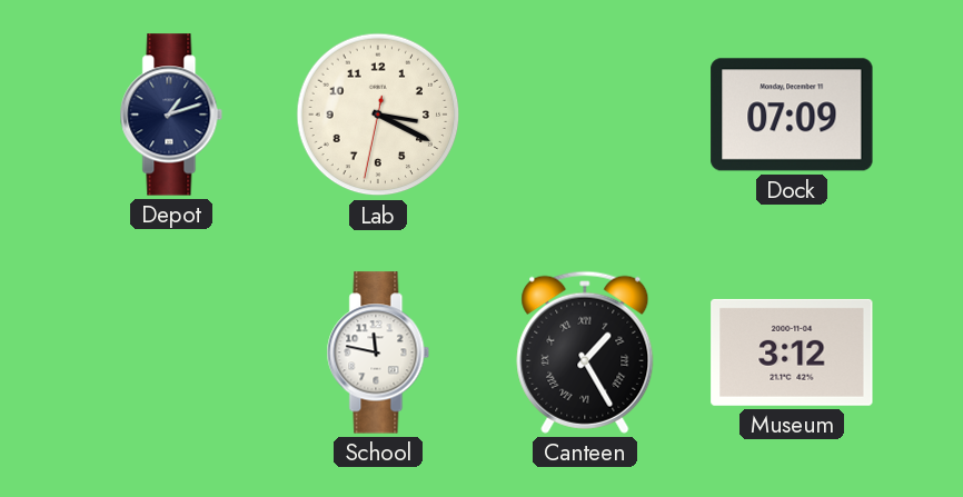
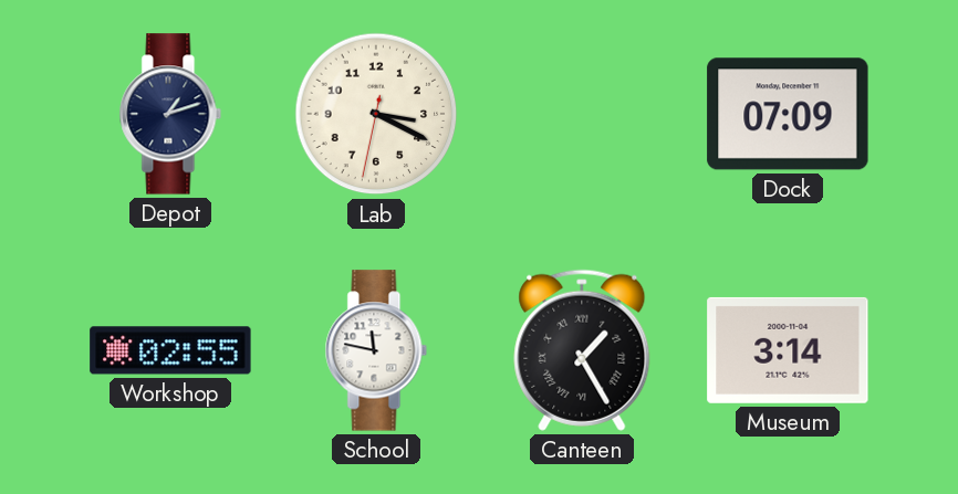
Workshop: none -> 02:55
Museum: 3:12 -> 3:14
